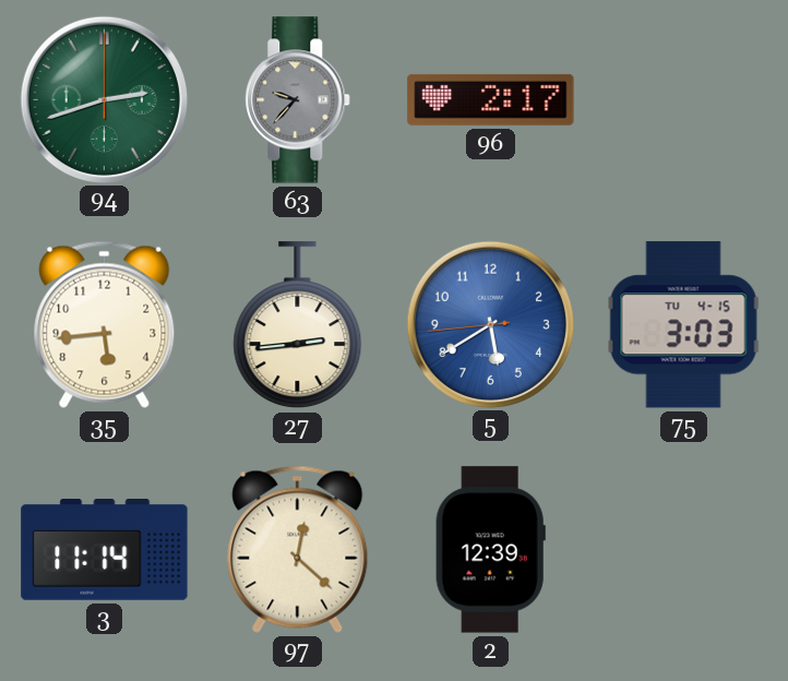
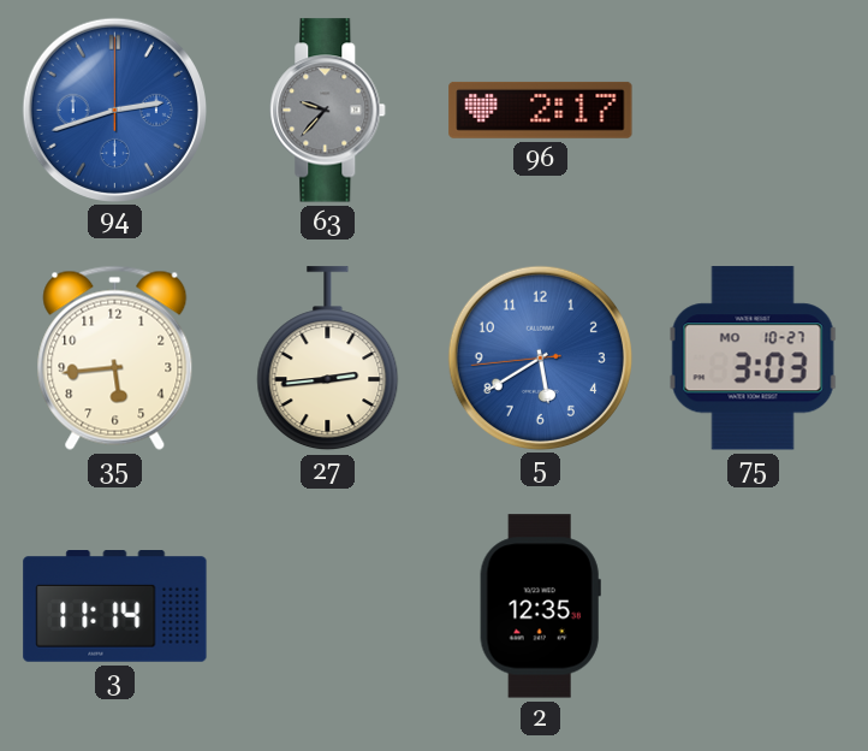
94 dial: green -> blue
75 date: TU 4-15 -> MO 10-27
97: 12:22 -> none
2: 12:39 -> 12:35
